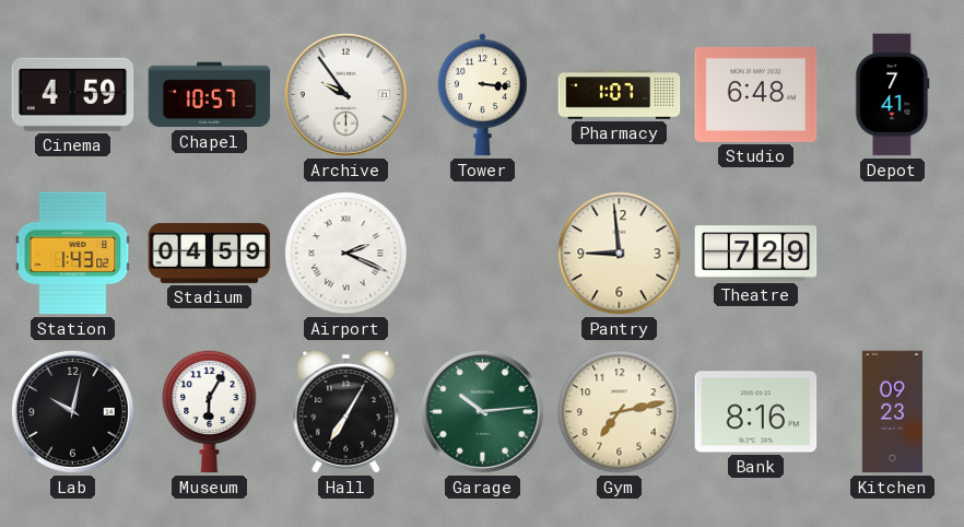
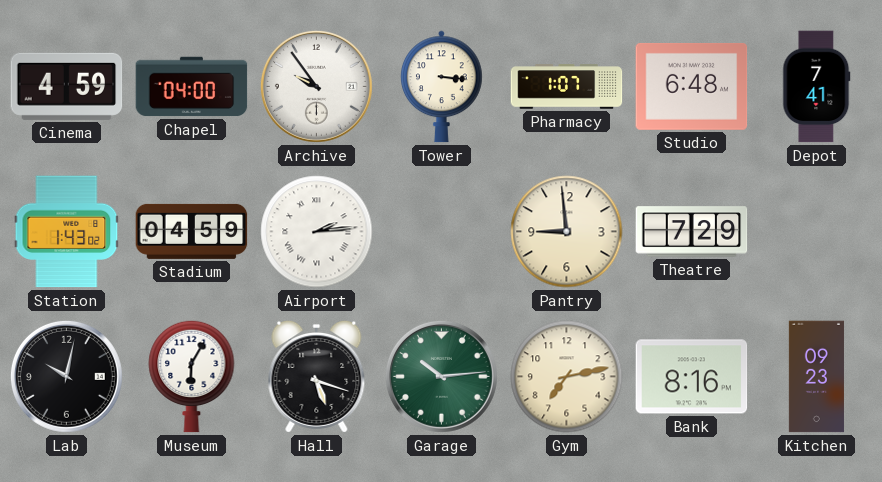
Chapel: 10:57 -> 04:00
Airport: 2:19 -> 2:14
Hall: 7:05 -> 5:18
